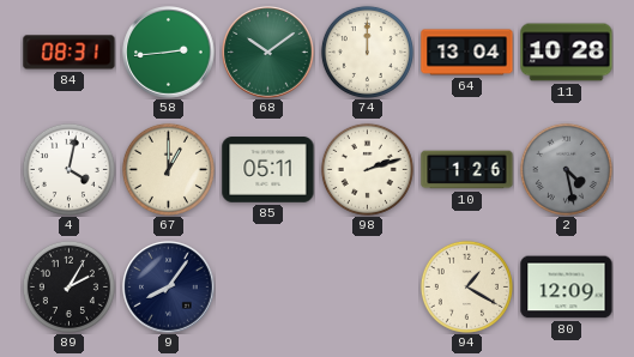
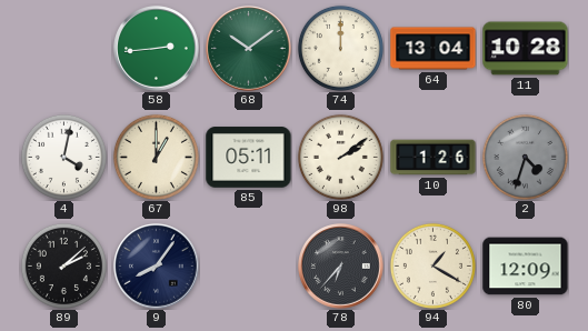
84: 08:31 -> none
98: 2:12 -> 2:09
2: 4:28 -> 4:33
89: 2:05 -> 2:08
78: none -> 6:37
